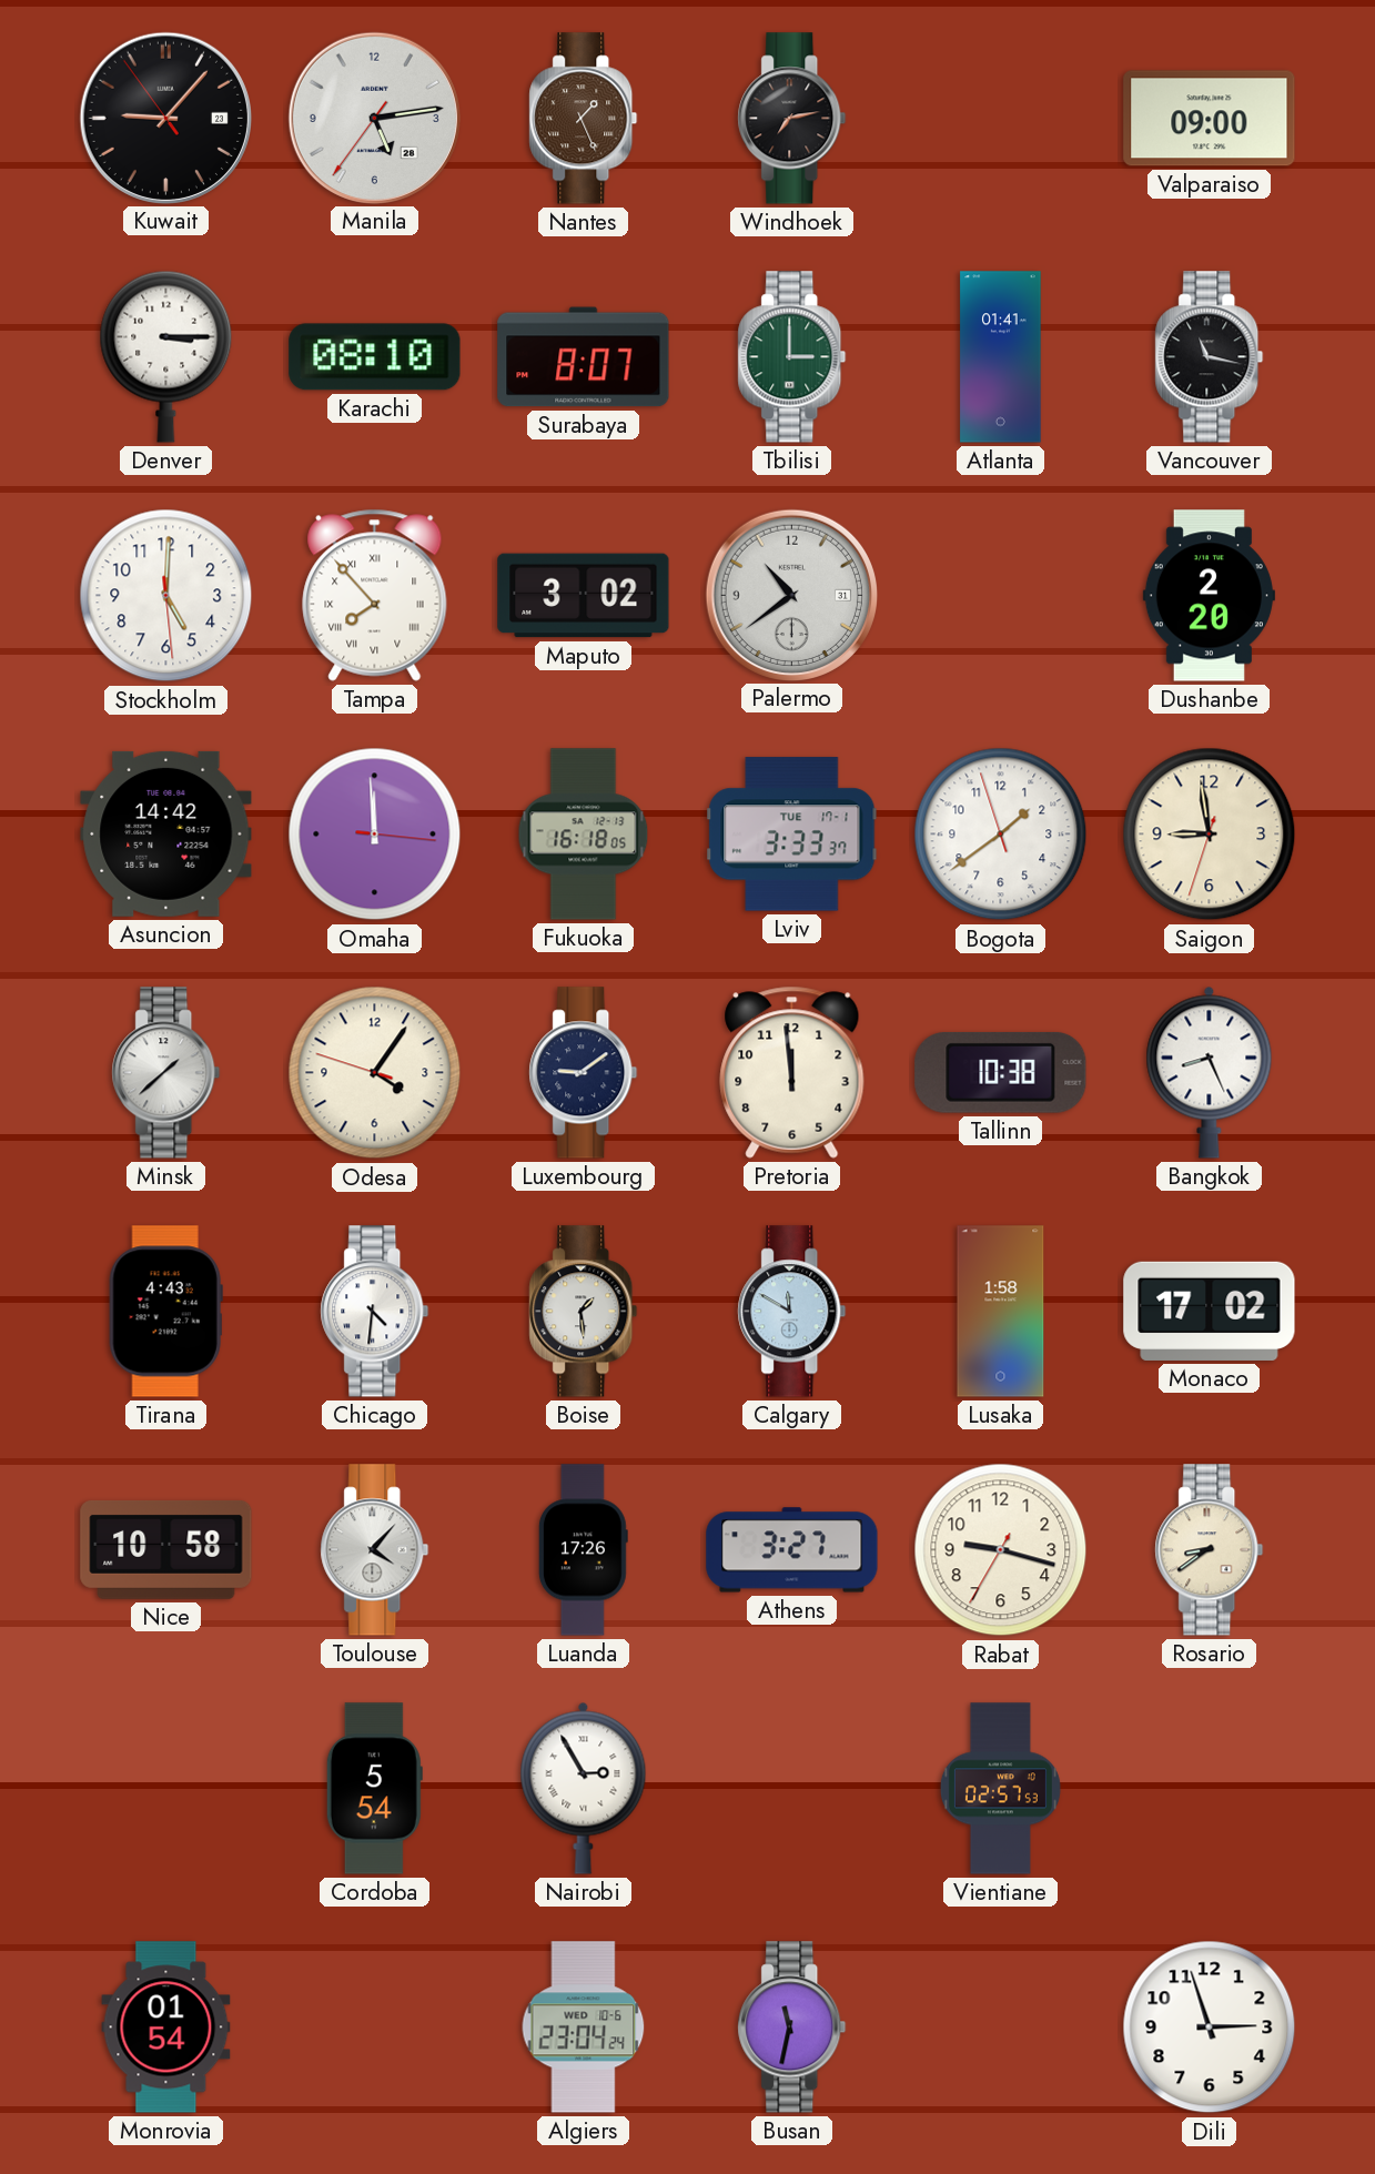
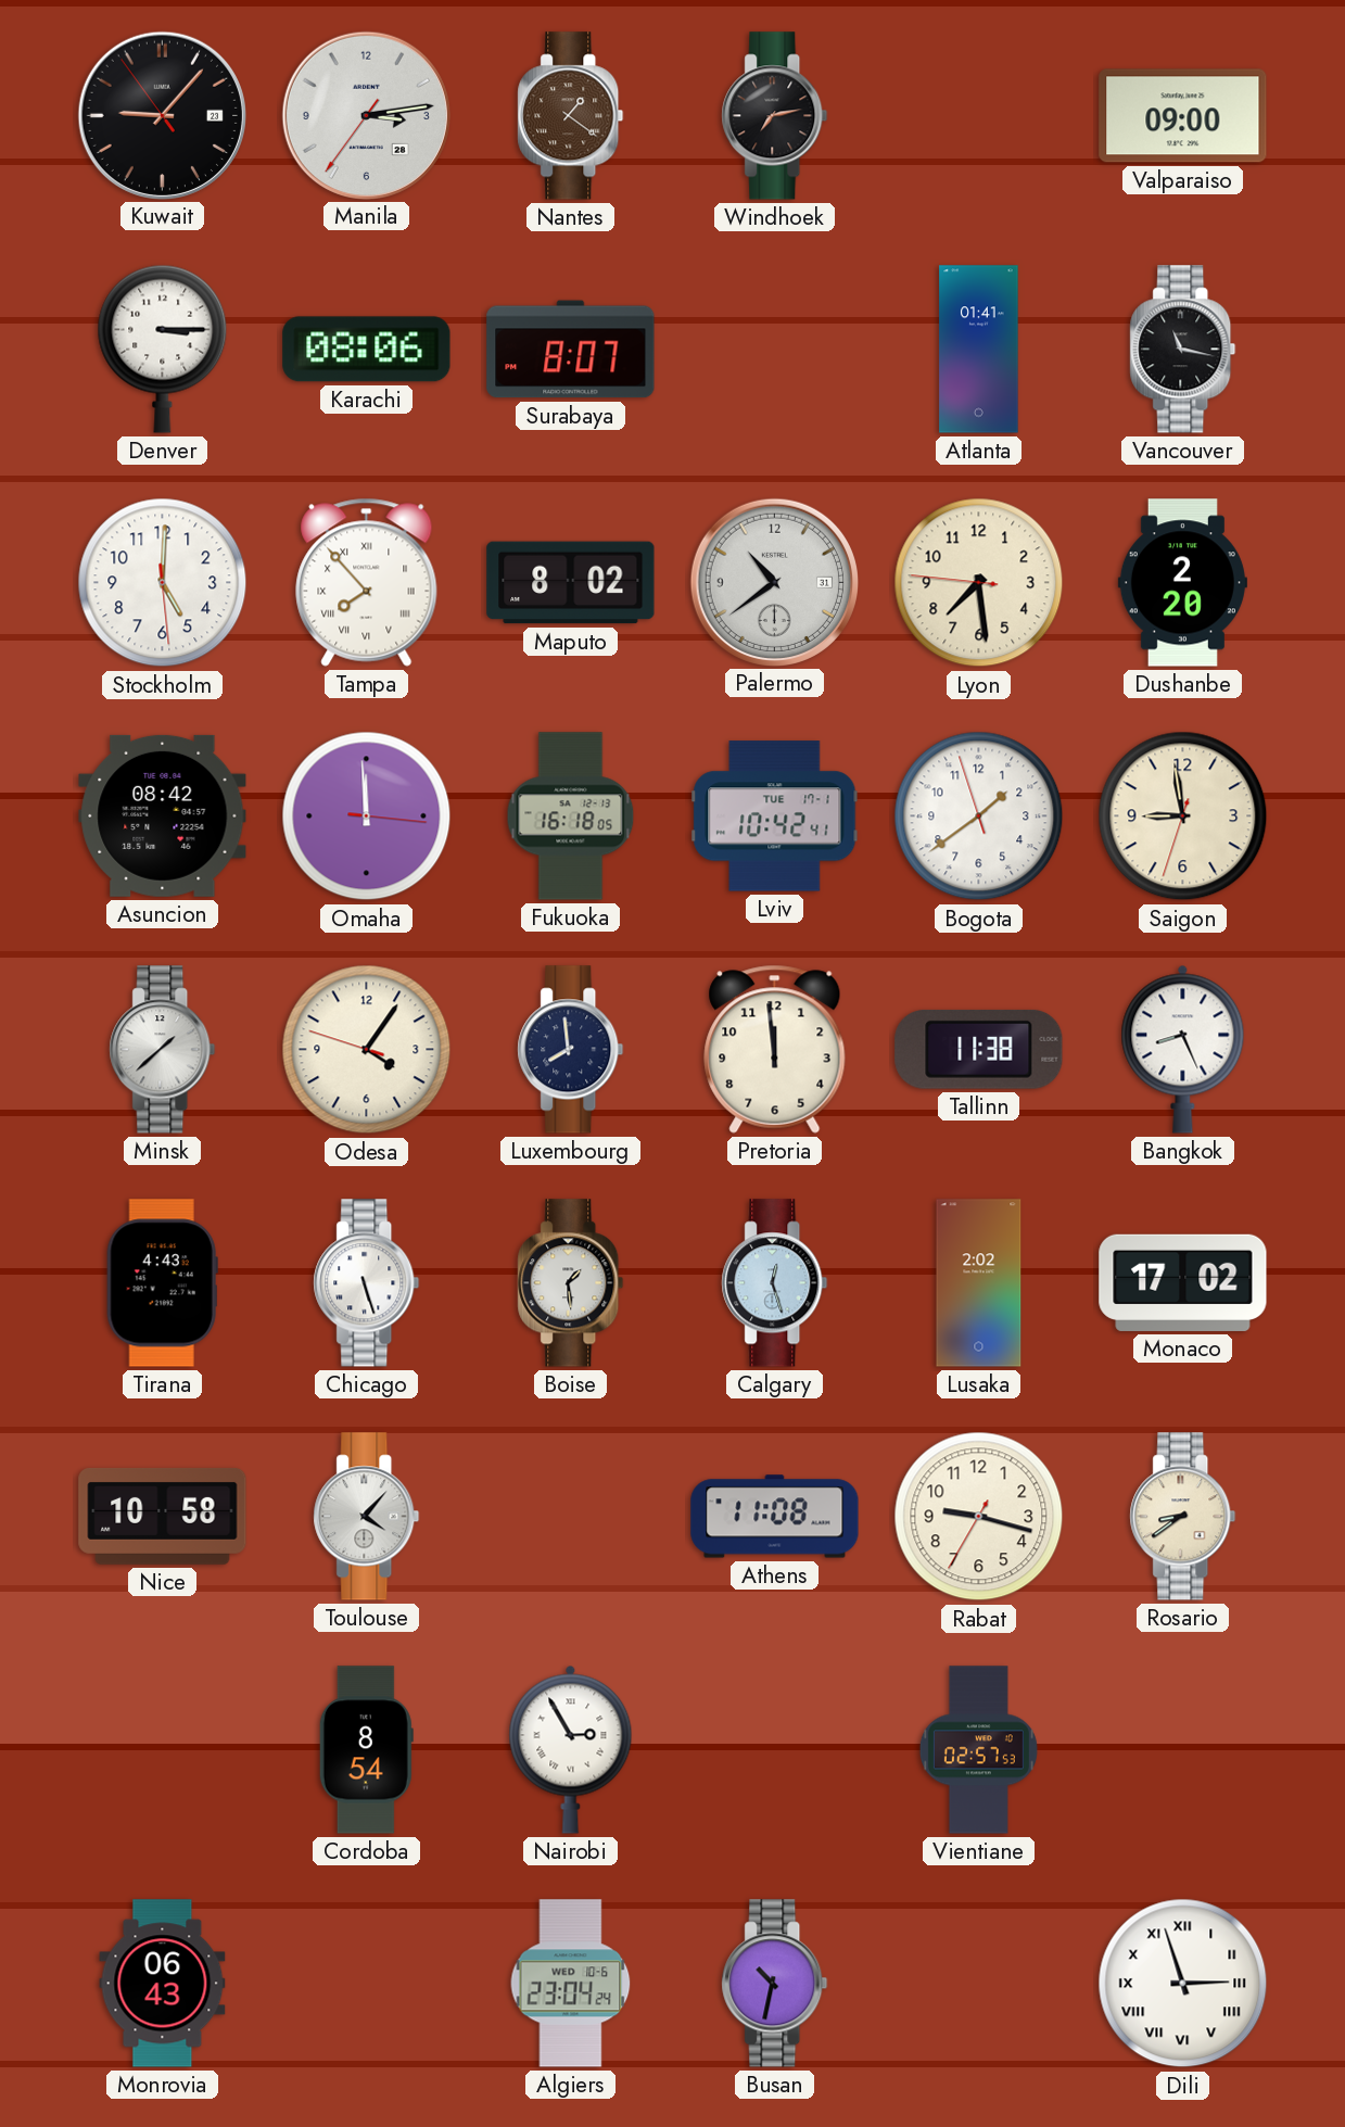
Manila: 5:13 -> 3:13
Nantes: 1:26 -> 1:21
Karachi: 08:10 -> 08:06
Tbilisi: 3:00 -> none
Maputo: 3:02 -> 8:02
Lyon: none -> 7:28
Asuncion: 14:42 -> 08:42
Lviv: 3:33 -> 10:42
Luxembourg: 9:09 -> 7:59
Tallinn: 10:38 -> 11:38
Chicago: 4:31 -> 5:27
Calgary: 11:50 -> 12:27
Lusaka: 1:58 -> 2:02
Luanda: 17:26 -> none
Athens: 3:27 -> 11:08
Cordoba: 5:54 -> 8:54
Monrovia: 01:54 -> 06:43
Busan: 11:32 -> 10:32
Dili numerals: Arabic -> Roman
